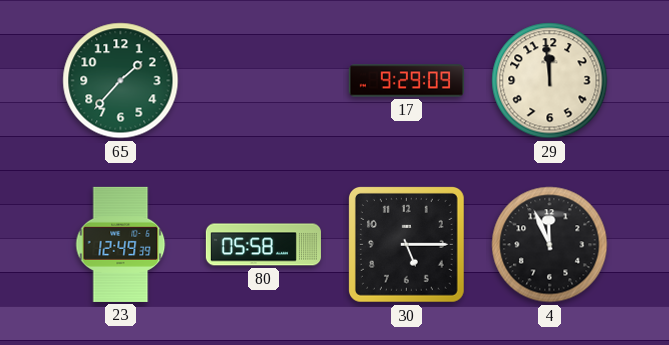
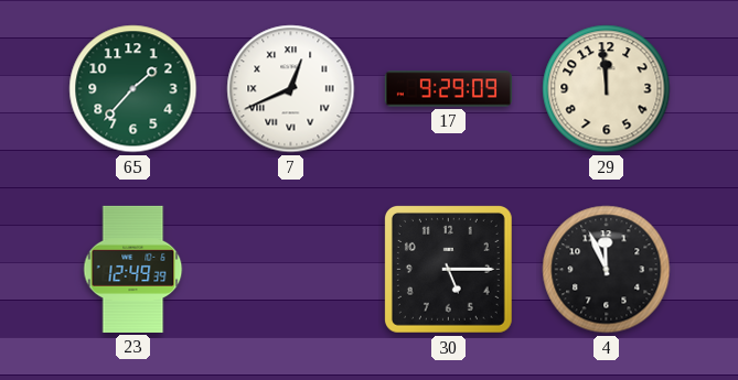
7: none -> 12:41
80: 05:58 -> none
